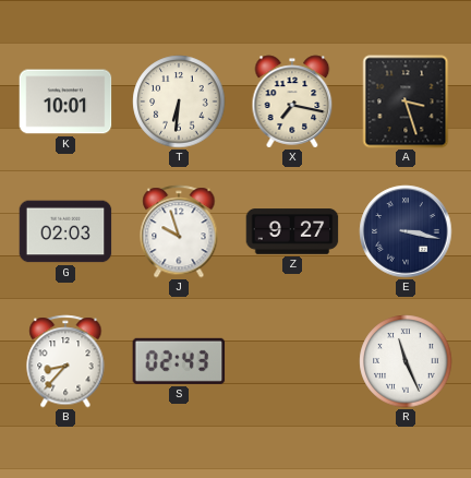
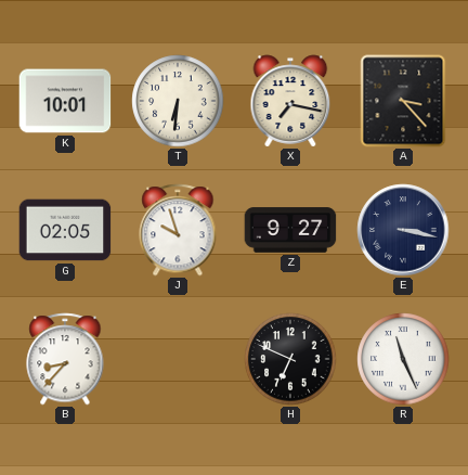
A: 3:27 -> 3:23
G: 02:03 -> 02:05
S: 02:43 -> none
H: none -> 6:49
